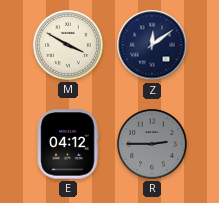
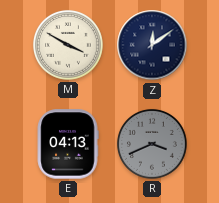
E: 04:12 -> 04:13
R: 2:45 -> 3:41
